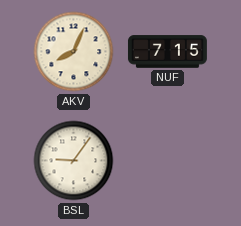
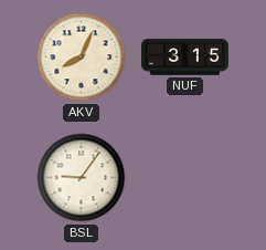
NUF: 7:15 -> 3:15
